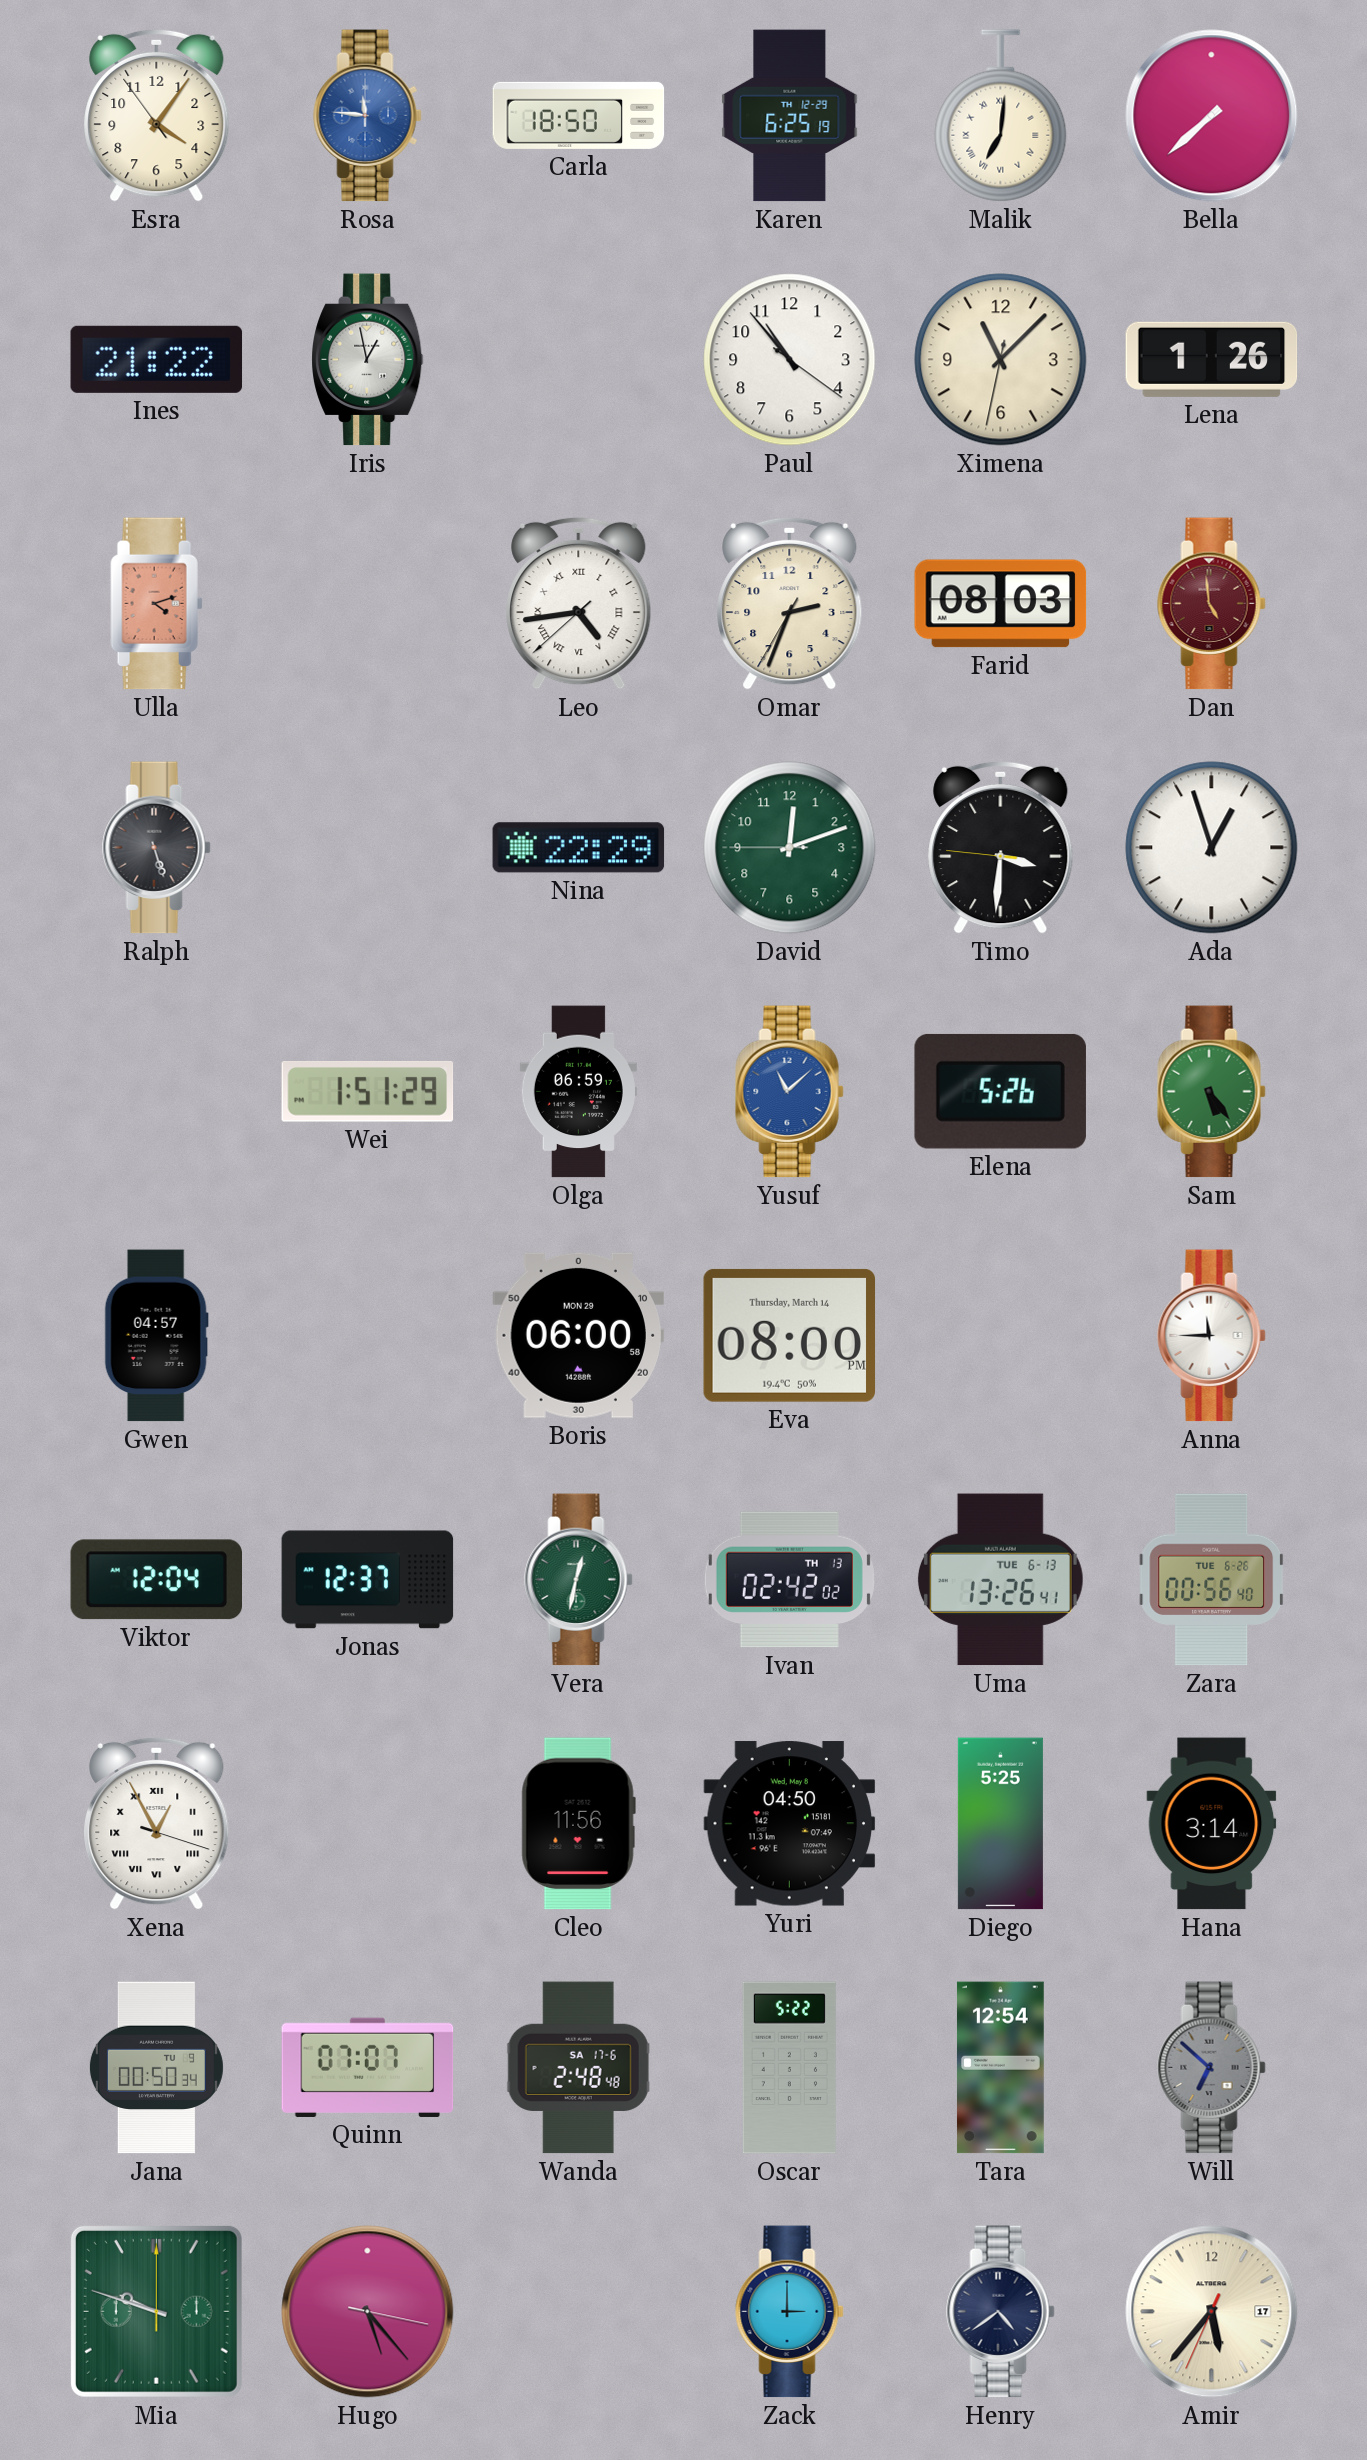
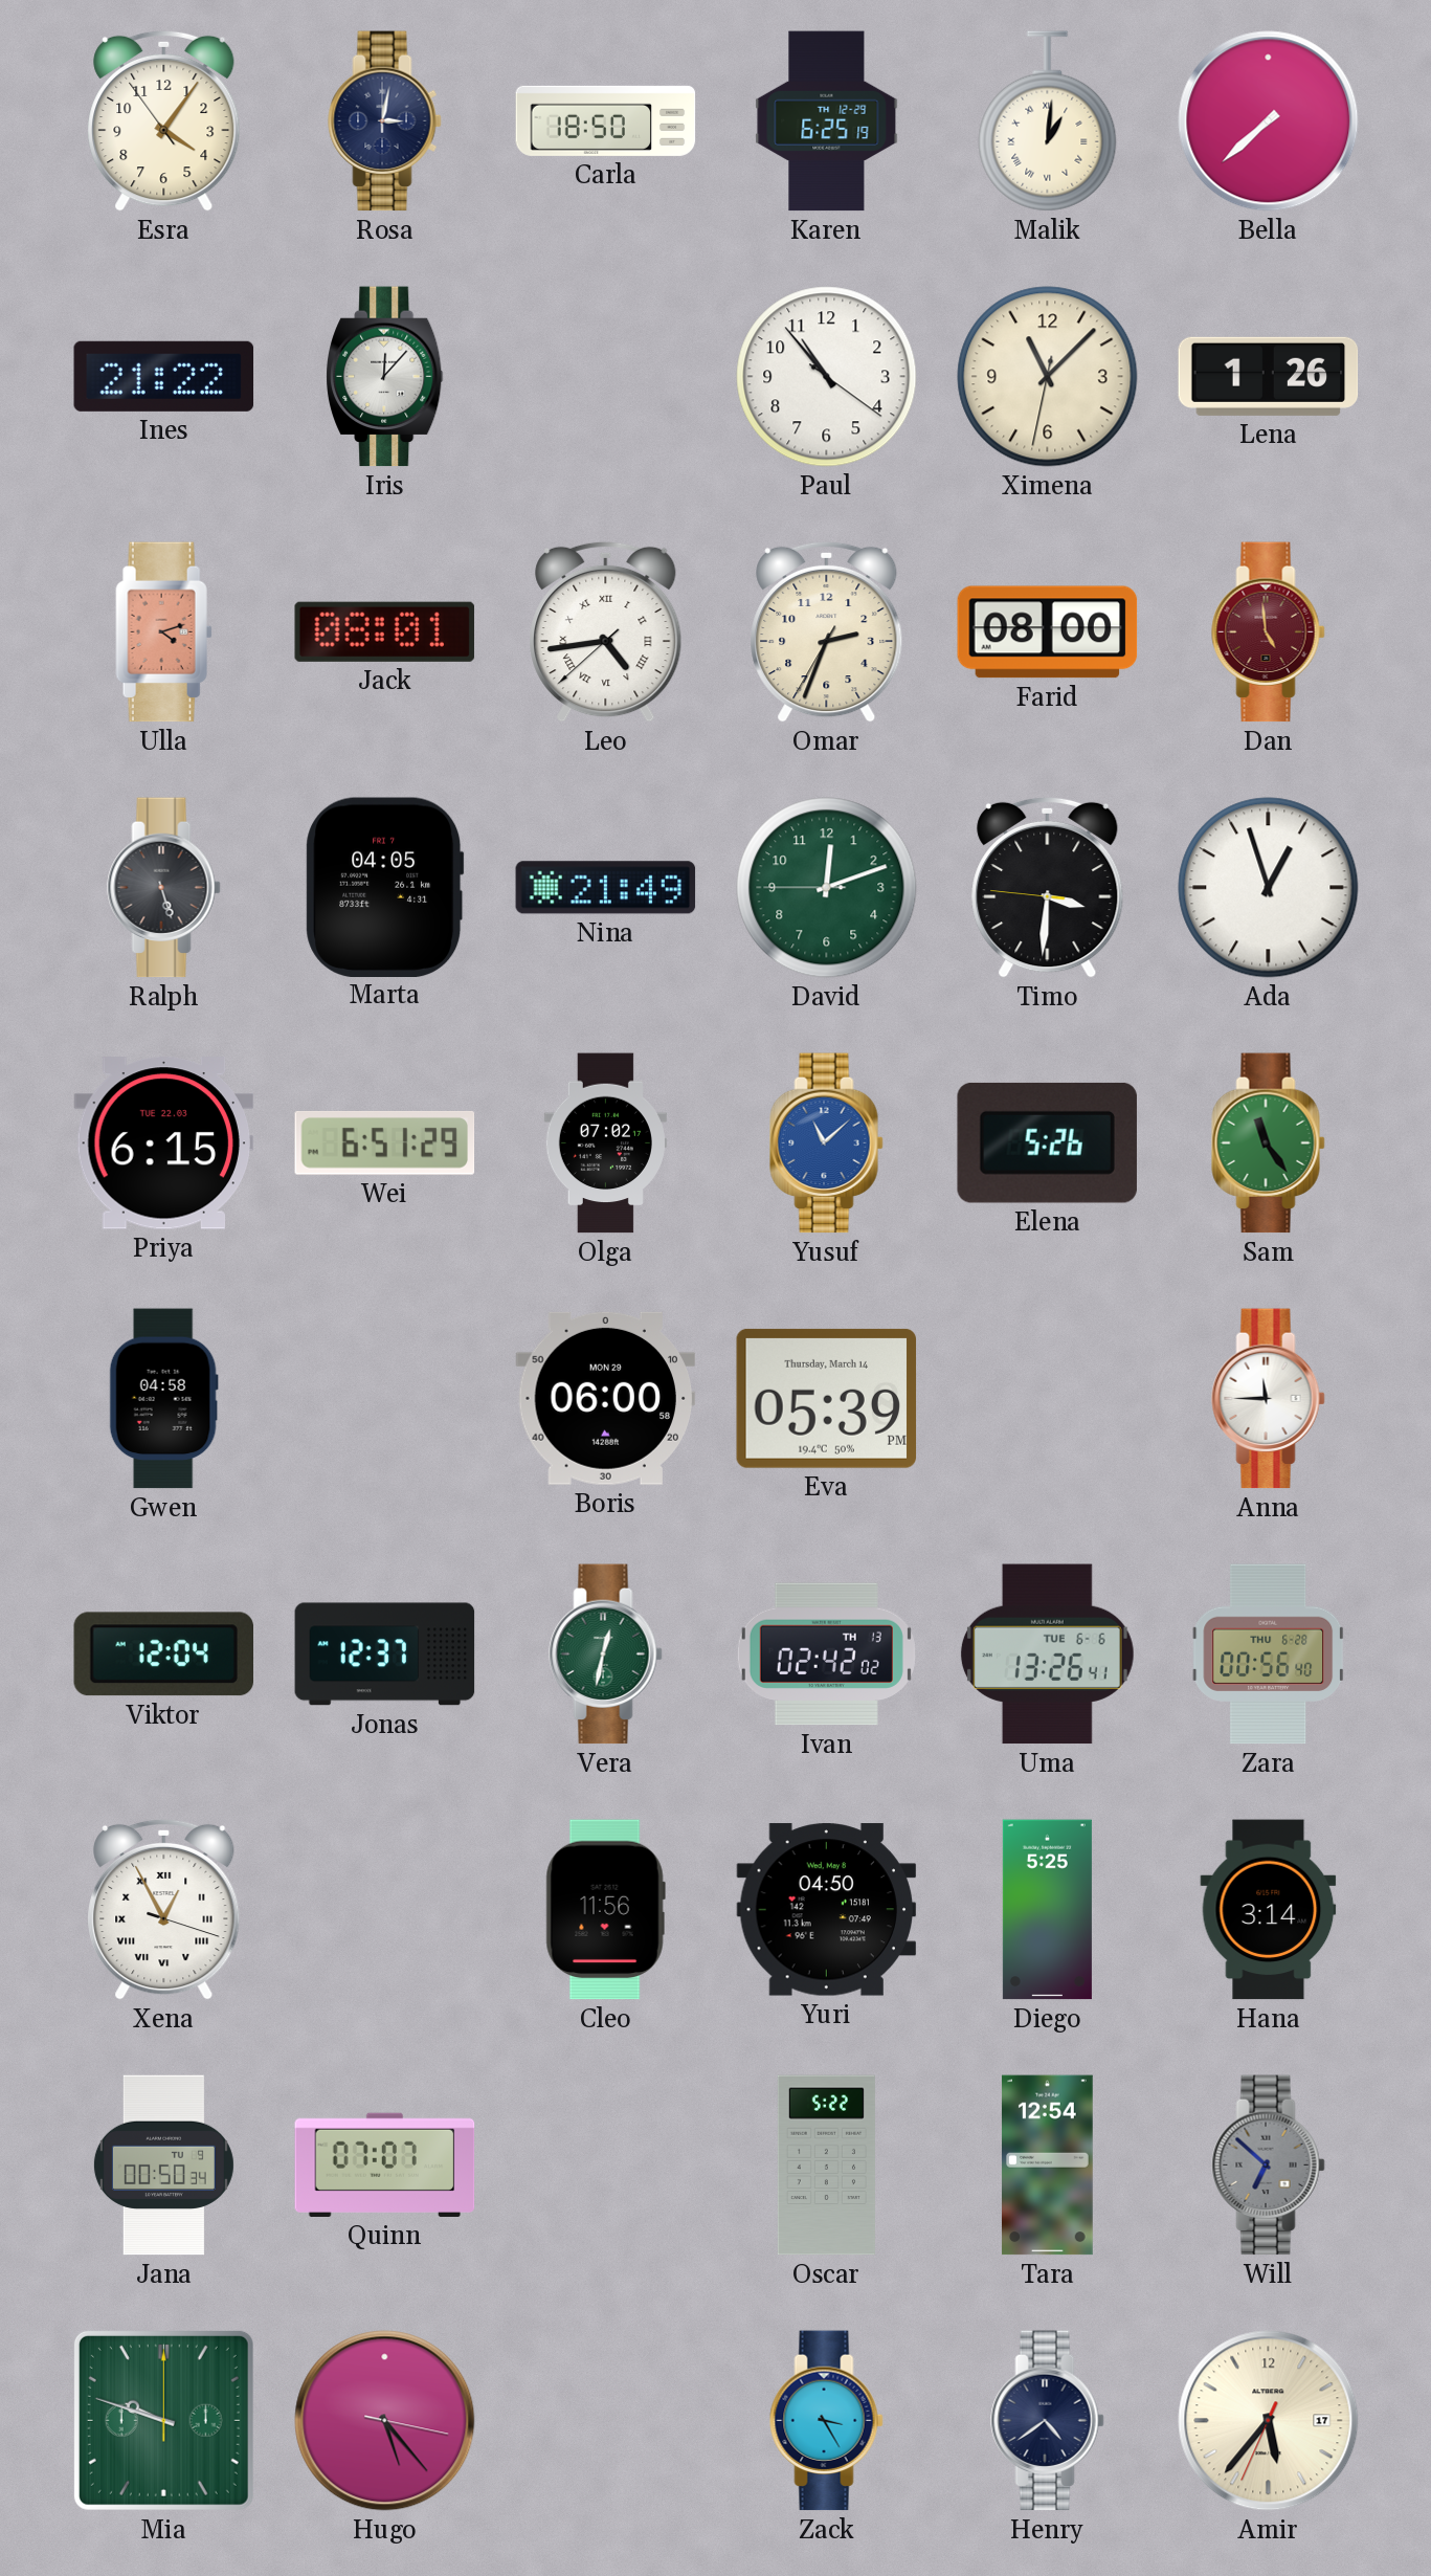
Rosa: 11:46 -> 3:02
Rosa dial: blue -> navy
Malik: 7:01 -> 1:01
Iris: 12:58 -> 12:07
Jack: none -> 08:01
Farid: 08:03 -> 08:00
Marta: none -> 04:05
Nina: 22:29 -> 21:49
Priya: none -> 6:15
Wei: 1:51 -> 6:51
Olga: 06:59 -> 07:02
Sam: 5:24 -> 11:24
Gwen: 04:57 -> 04:58
Eva: 08:00 -> 05:39
Uma date: TUE 6-13 -> TUE 6-6
Zara date: TUE 6-26 -> THU 6-28
Wanda: 2:48 -> none
Zack: 3:00 -> 3:25
